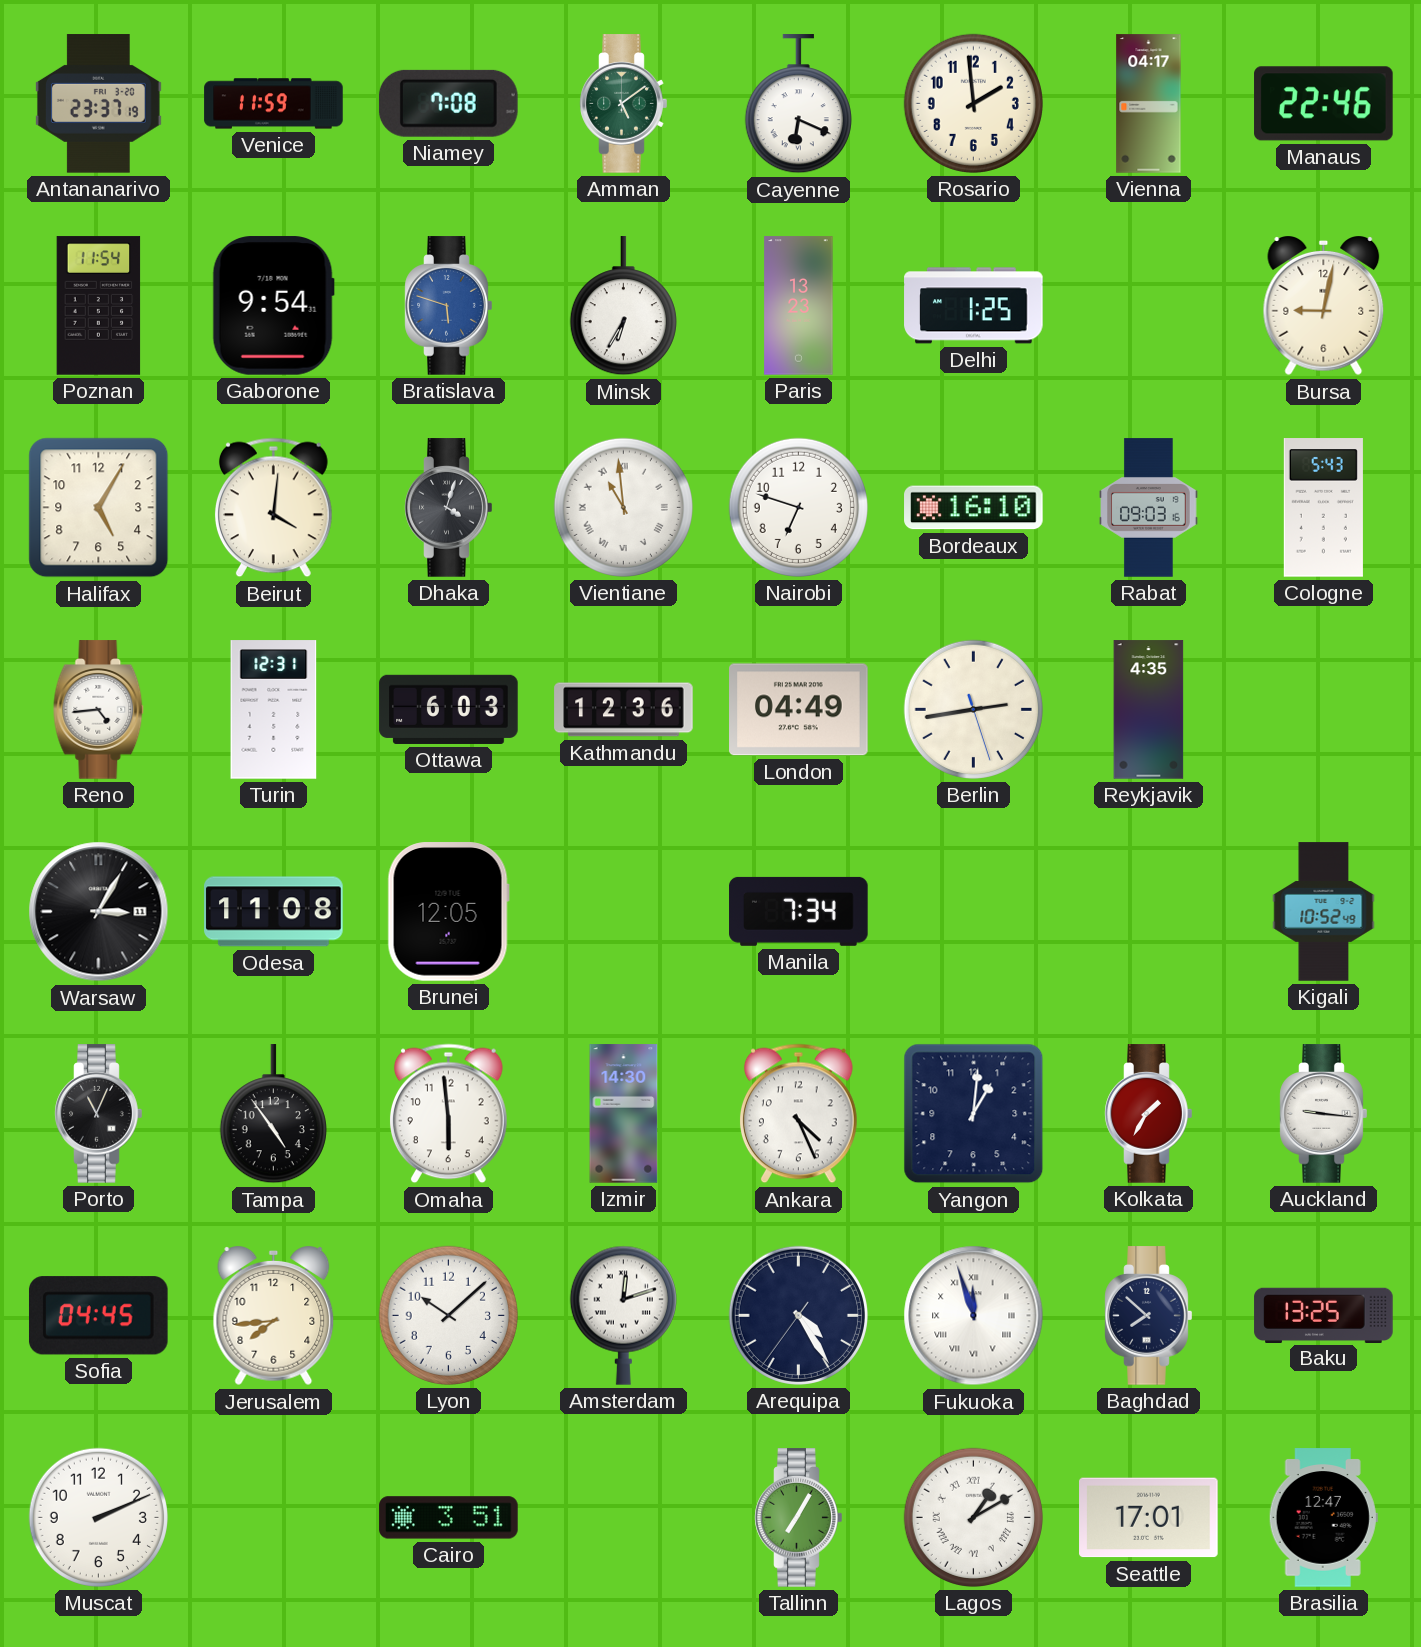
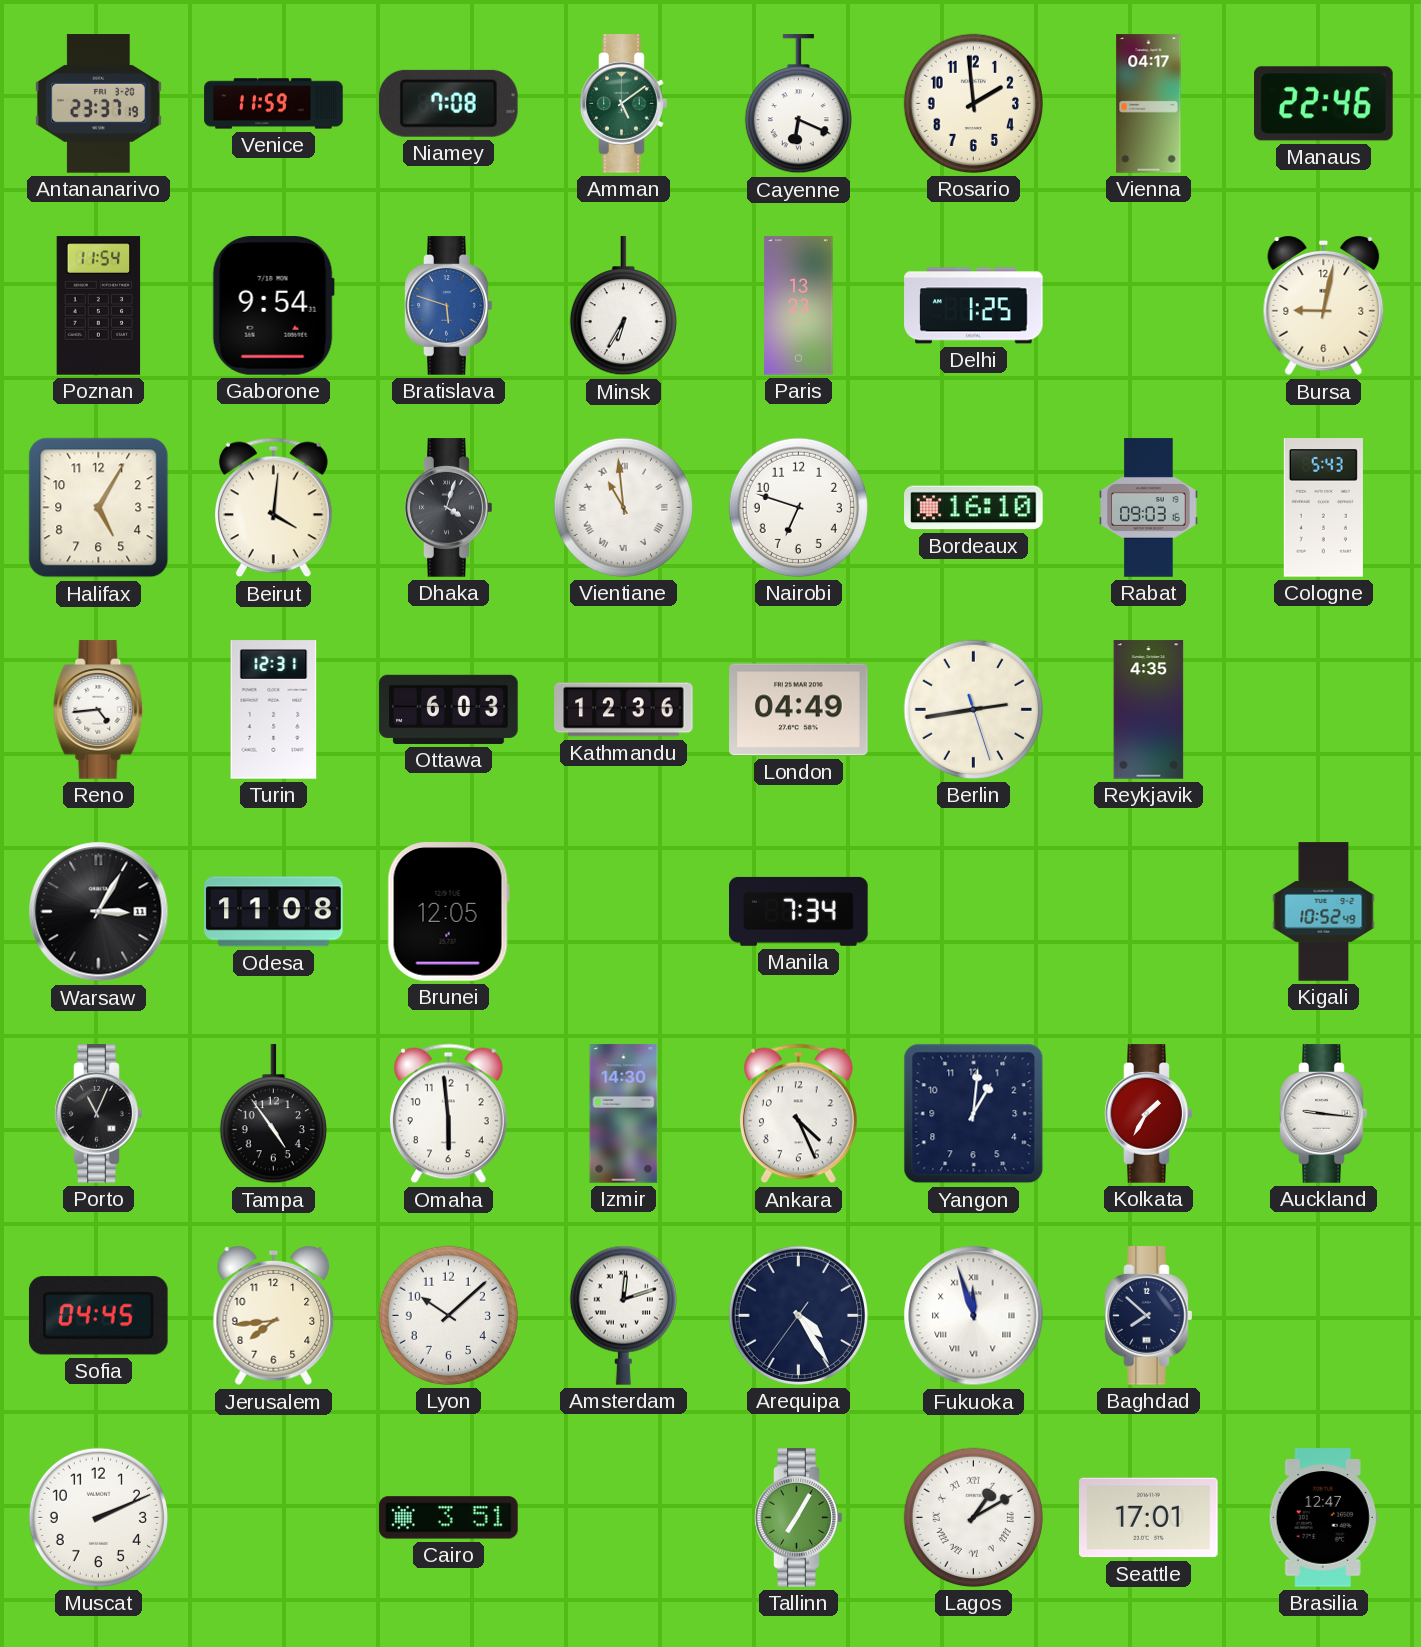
Baku: 13:25 -> none
